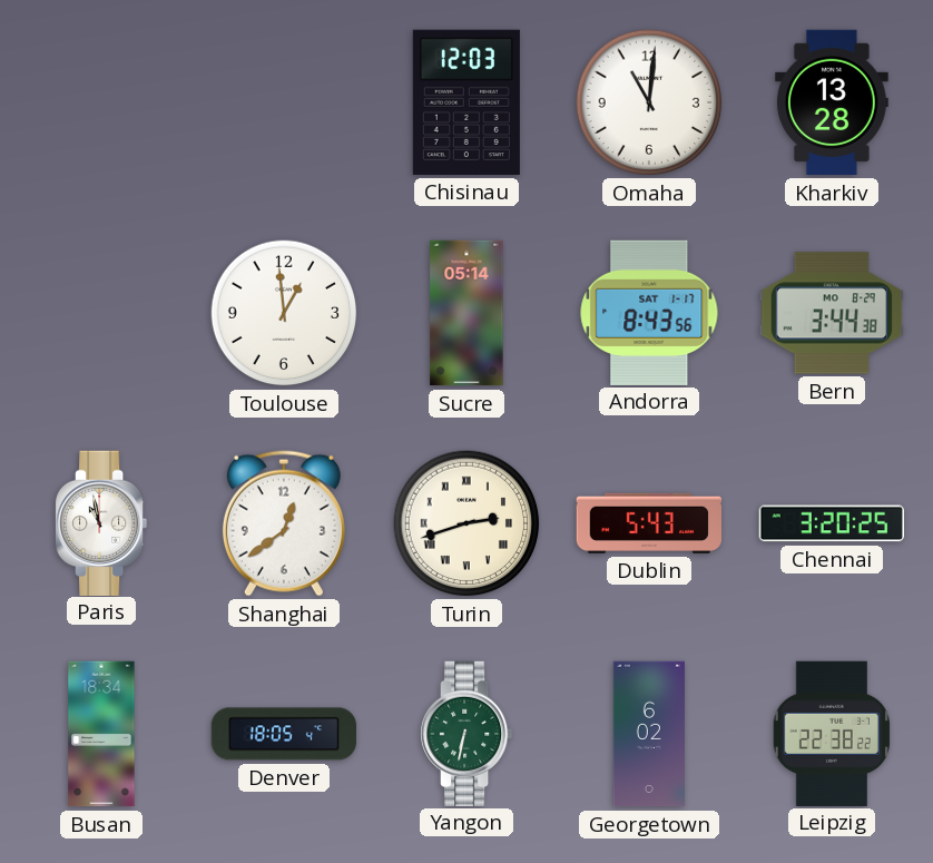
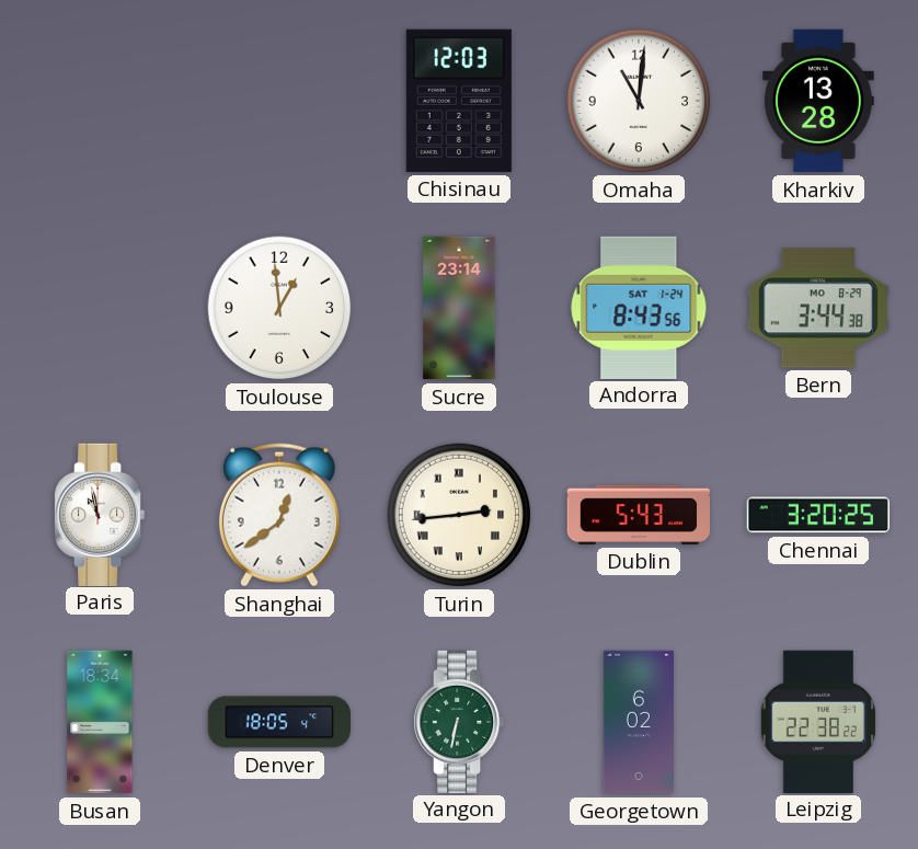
Sucre: 05:14 -> 23:14
Andorra date: SAT 1-17 -> SAT 1-24
Turin: 2:42 -> 2:44
